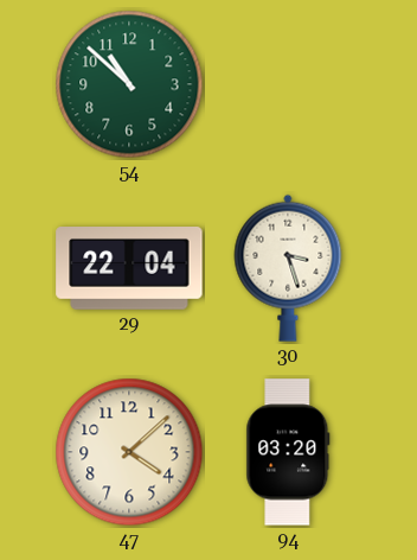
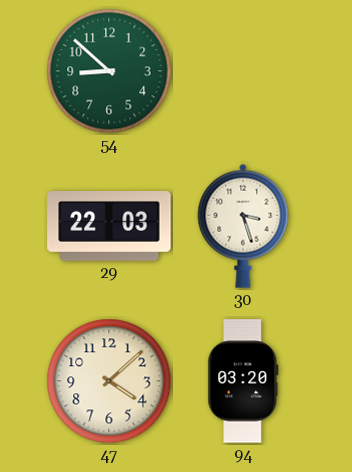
54: 10:52 -> 8:52
29: 22:04 -> 22:03
